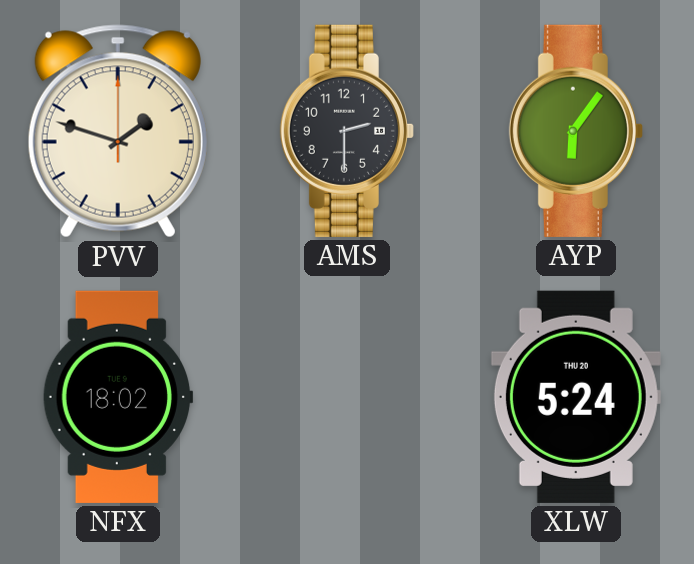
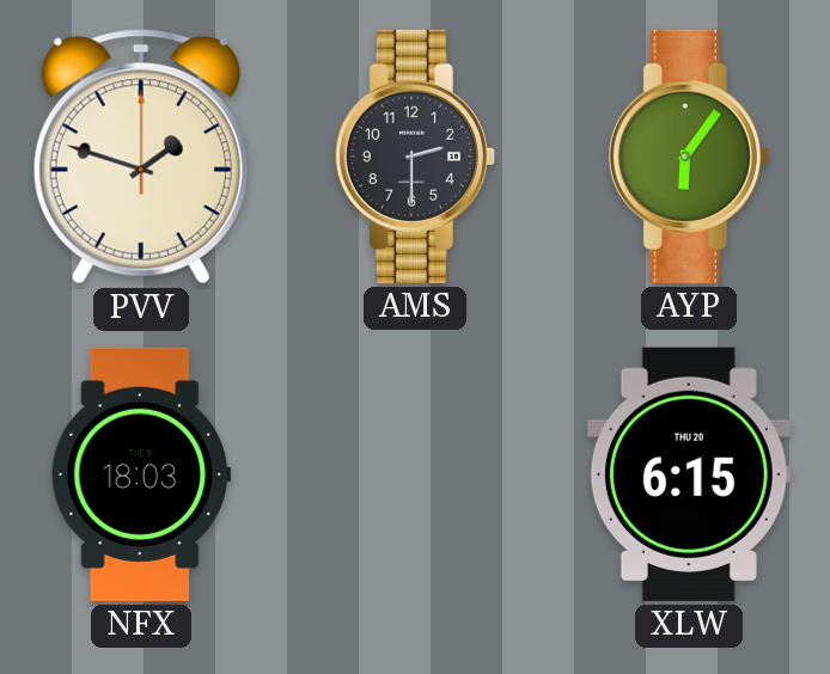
NFX: 18:02 -> 18:03
XLW: 5:24 -> 6:15
